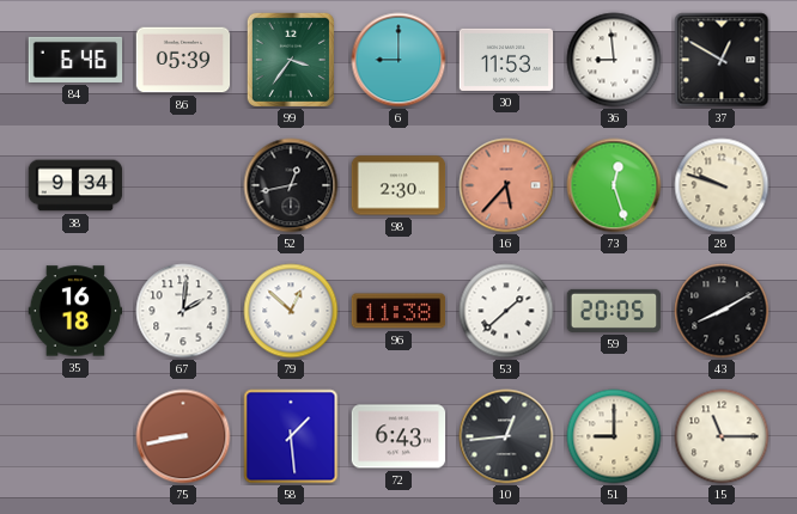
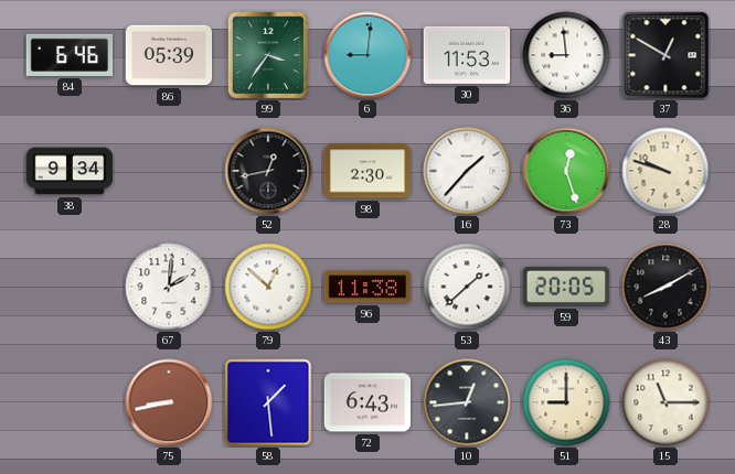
6: 9:00 -> 9:01
16: 5:37 -> 1:37
16 dial: salmon -> white
35: 16:18 -> none
